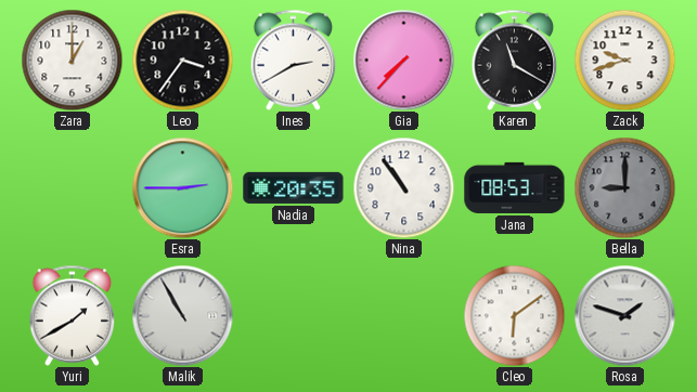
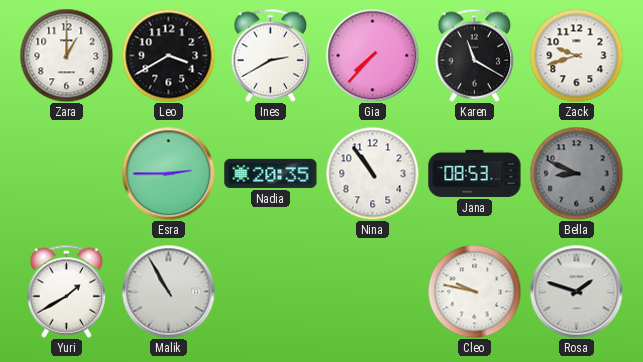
Leo: 3:36 -> 3:40
Bella: 9:00 -> 8:49
Cleo: 6:09 -> 9:47
